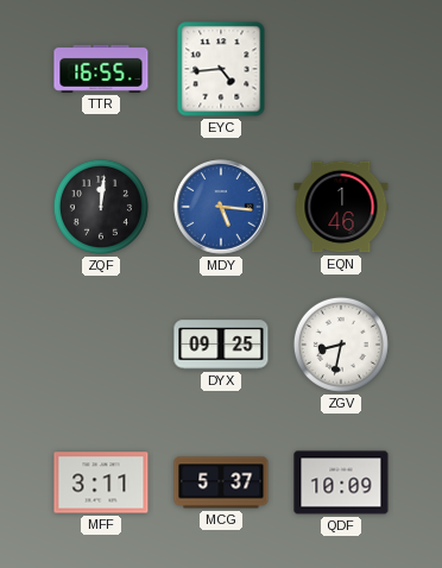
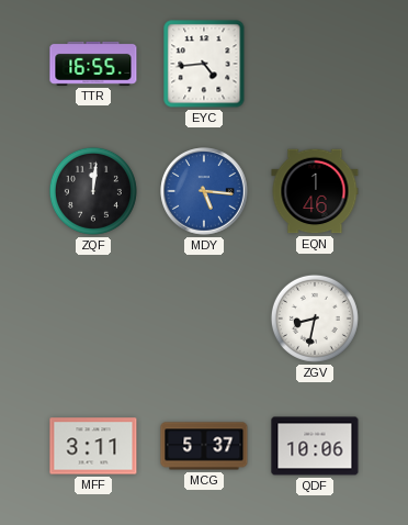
DYX: 09:25 -> none
QDF: 10:09 -> 10:06
